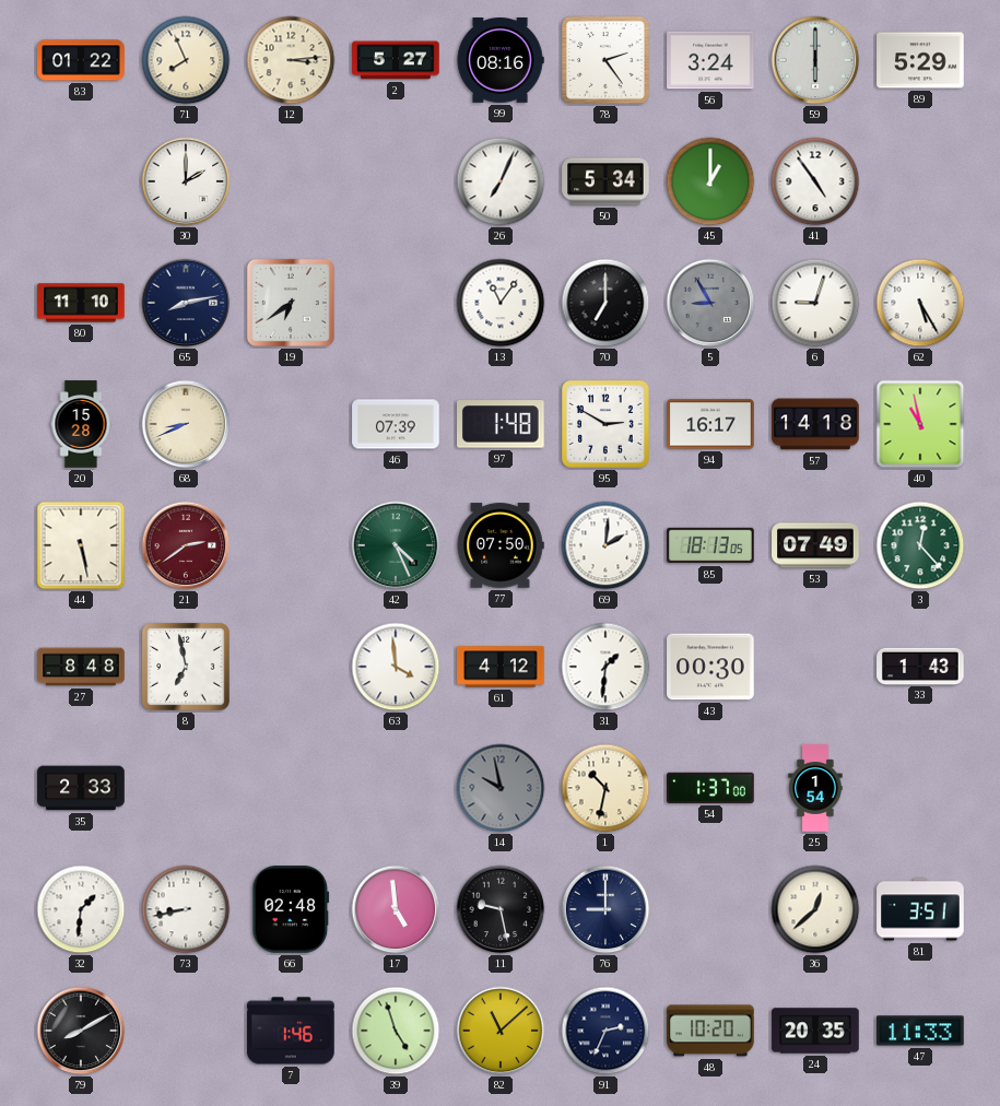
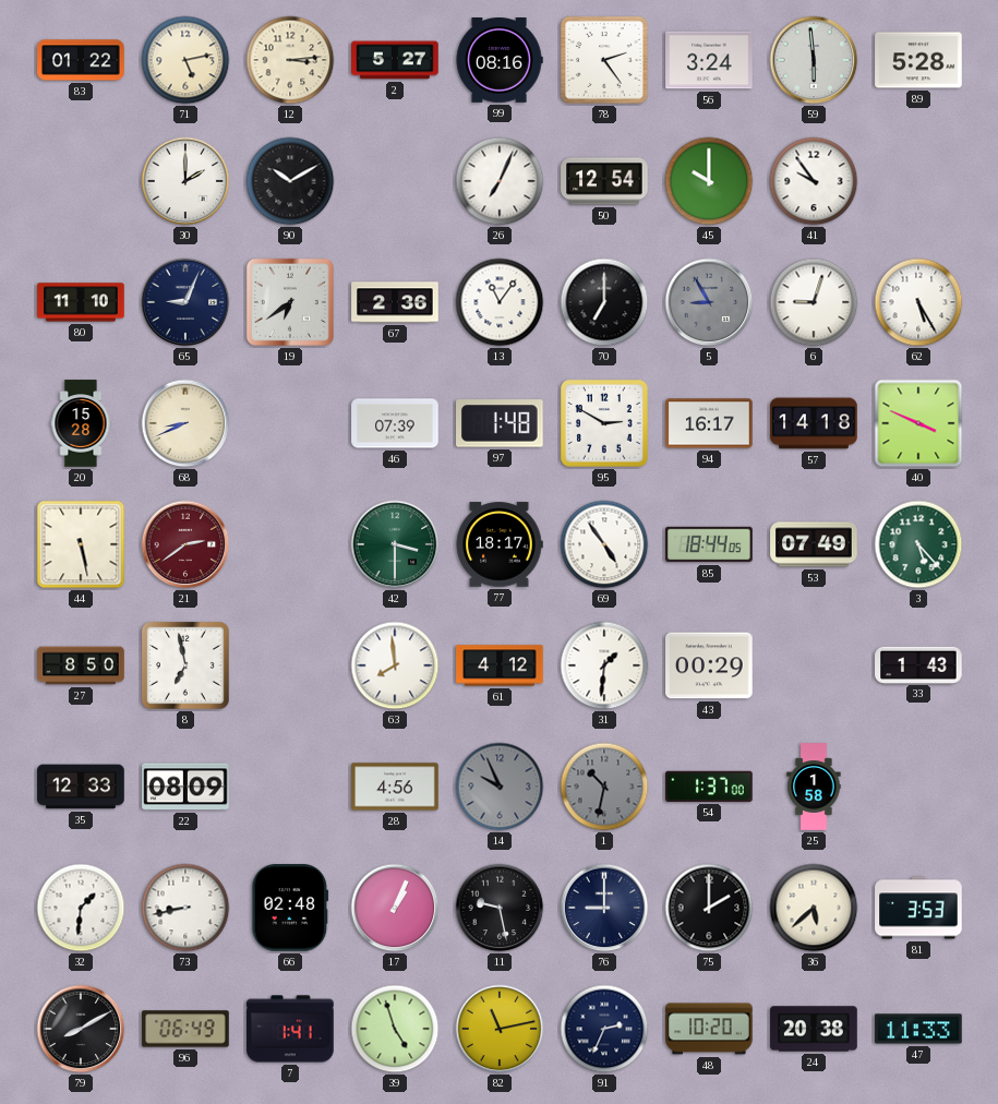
71: 7:56 -> 5:13
59: 6:00 -> 5:59
89: 5:29 -> 5:28
90: none -> 10:10
50: 5:34 -> 12:54
45: 1:00 -> 10:00
41: 4:54 -> 9:54
65: 8:13 -> 9:04
67: none -> 2:36
40: 10:58 -> 3:49
42: 4:26 -> 3:30
77: 07:50 -> 18:17
69: 2:01 -> 4:54
85: 18:13 -> 18:44
3: 12:23 -> 5:23
27: 8:48 -> 8:50
63: 3:59 -> 7:59
43: 00:30 -> 00:29
35: 2:33 -> 12:33
22: none -> 08:09
28: none -> 4:56
14: 9:58 -> 9:56
1 dial: cream -> grey
25: 1:54 -> 1:58
17: 4:59 -> 1:04
75: none -> 2:00
36: 12:38 -> 5:38
81: 3:51 -> 3:53
96: none -> 06:49
7: 1:46 -> 1:41
82: 11:08 -> 11:13
24: 20:35 -> 20:38
